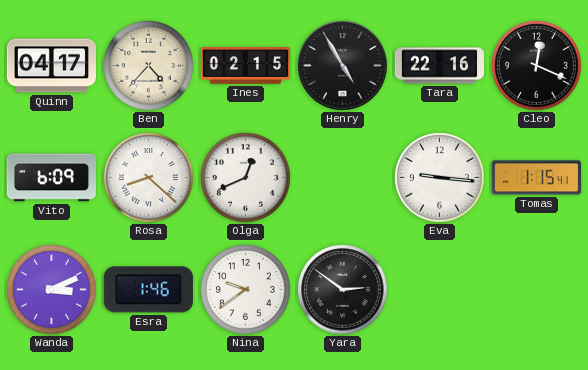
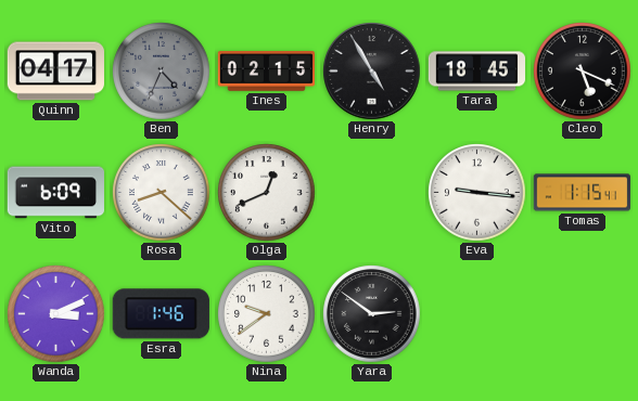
Ben: 4:37 -> 4:34
Ben dial: cream -> grey
Tara: 22:16 -> 18:45
Cleo: 12:19 -> 5:19
